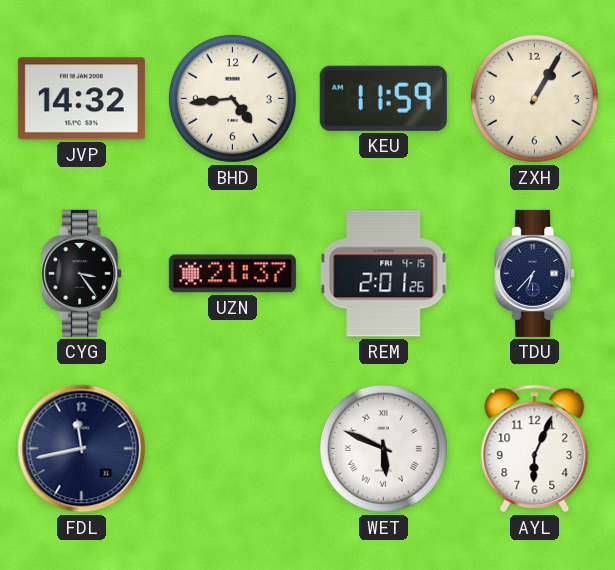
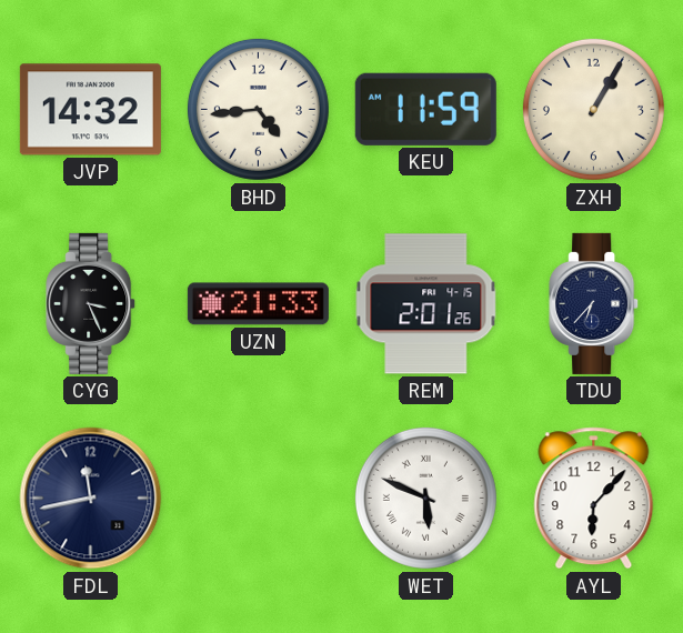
CYG: 3:24 -> 3:26
UZN: 21:37 -> 21:33
AYL: 6:04 -> 6:07
